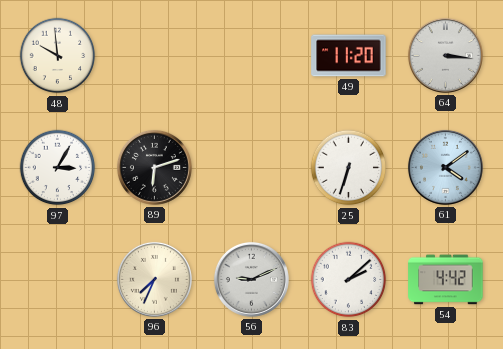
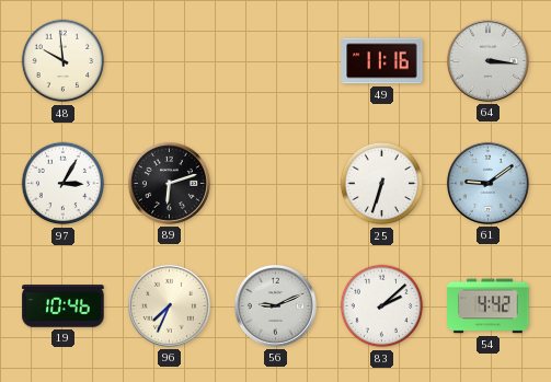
49: 11:20 -> 11:16
61: 4:09 -> 9:09
19: none -> 10:46
